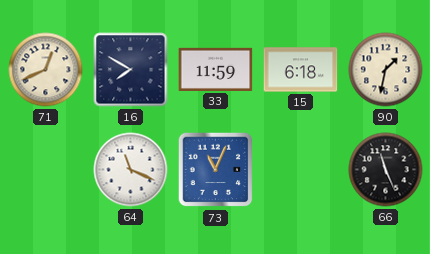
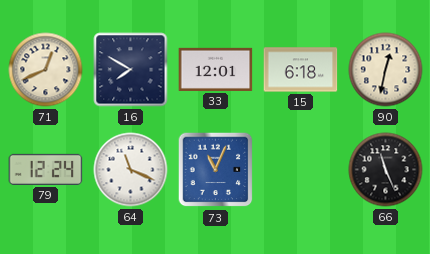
33: 11:59 -> 12:01
90: 1:32 -> 12:32
79: none -> 12:24
